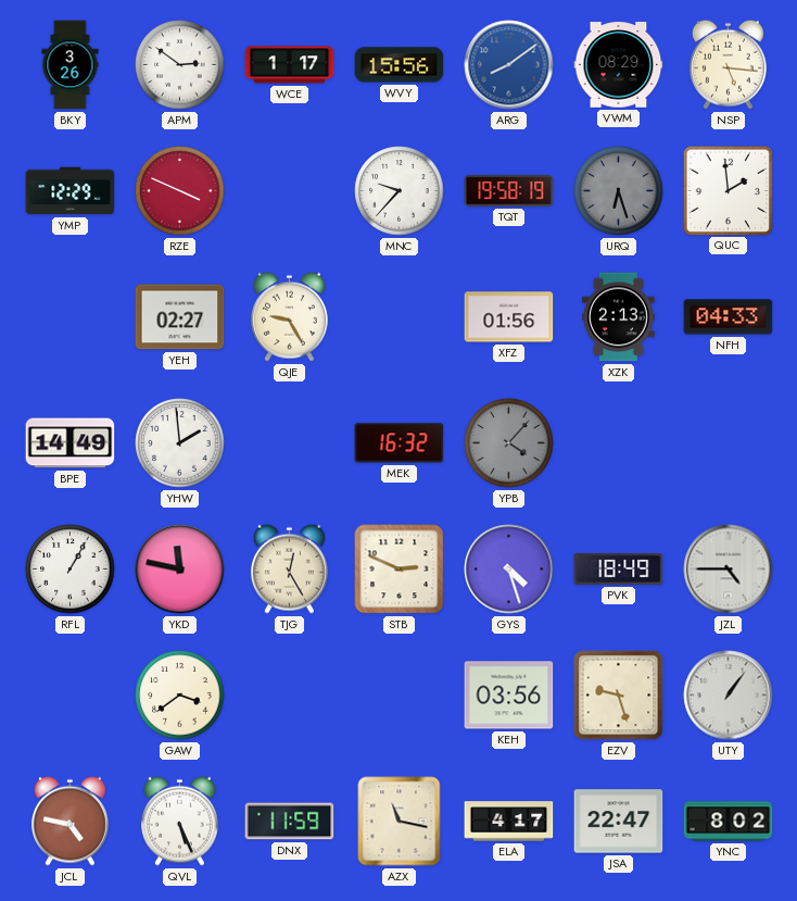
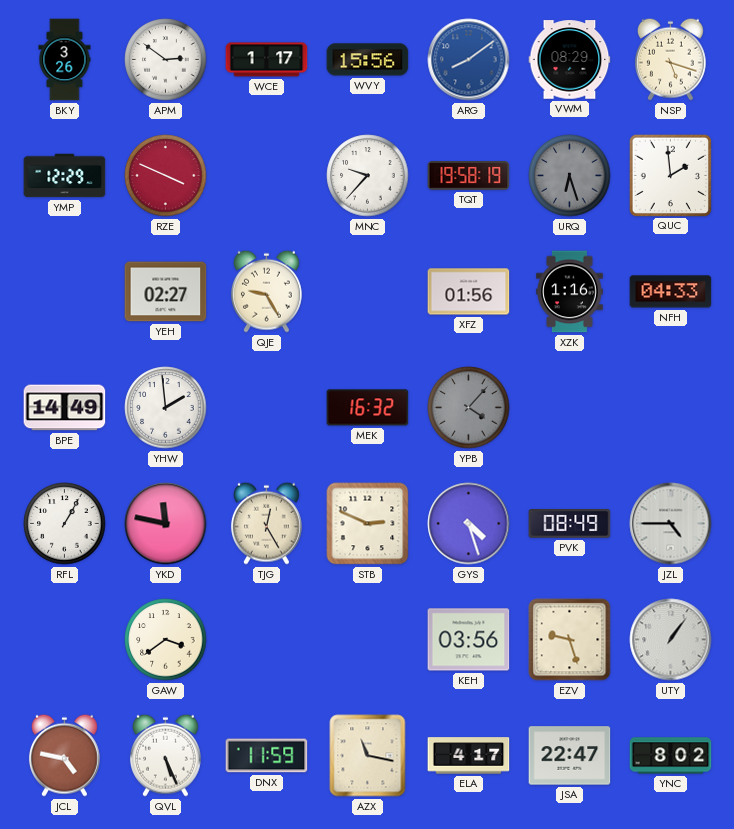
NSP: 5:16 -> 5:18
XZK: 2:13 -> 1:16
PVK: 18:49 -> 08:49
